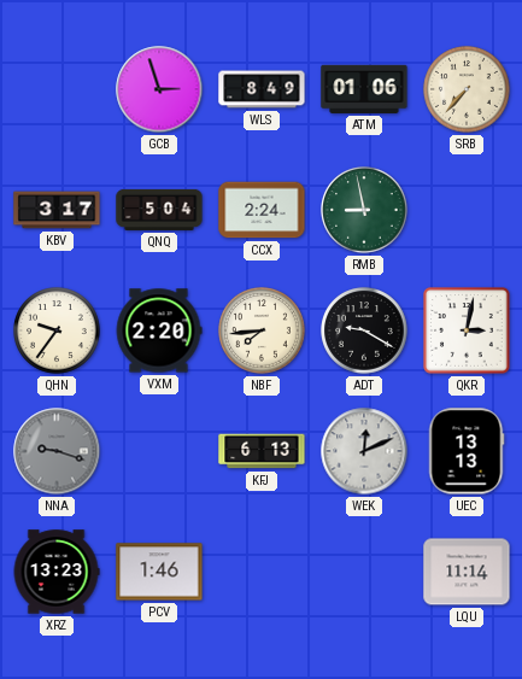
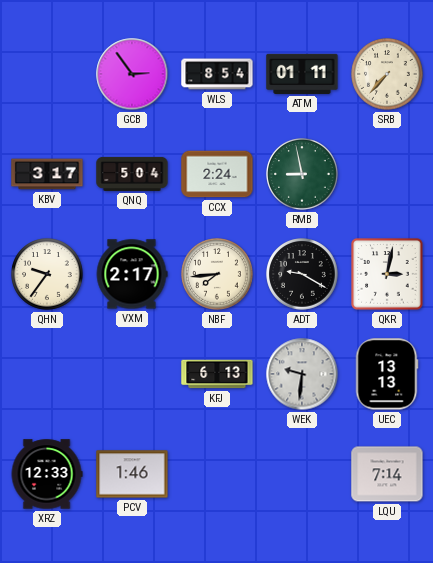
GCB: 2:57 -> 2:54
WLS: 8:49 -> 8:54
ATM: 01:06 -> 01:11
VXM: 2:20 -> 2:17
NNA: 9:18 -> none
WEK: 12:11 -> 9:31
XRZ: 13:23 -> 12:33
LQU: 11:14 -> 7:14
